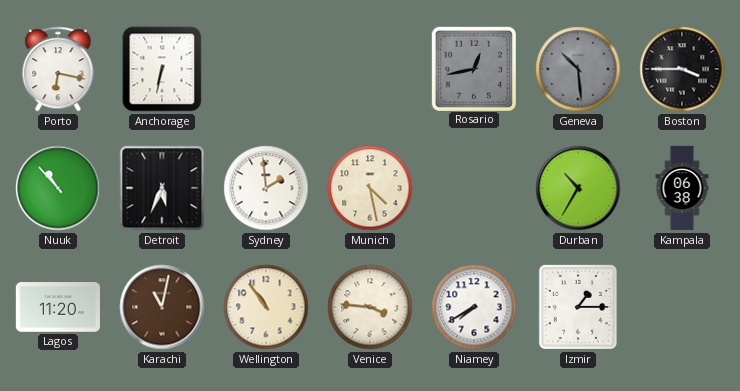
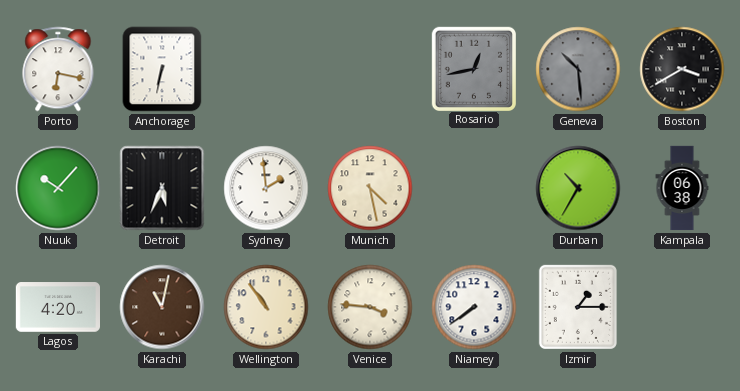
Boston: 3:45 -> 3:40
Nuuk: 10:53 -> 10:07
Lagos: 11:20 -> 4:20
Niamey: 7:40 -> 7:39
